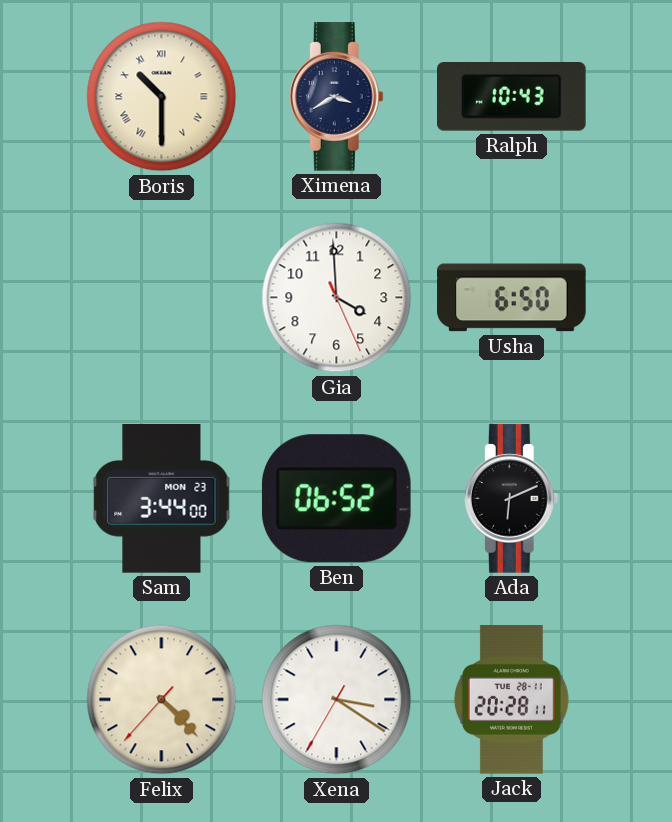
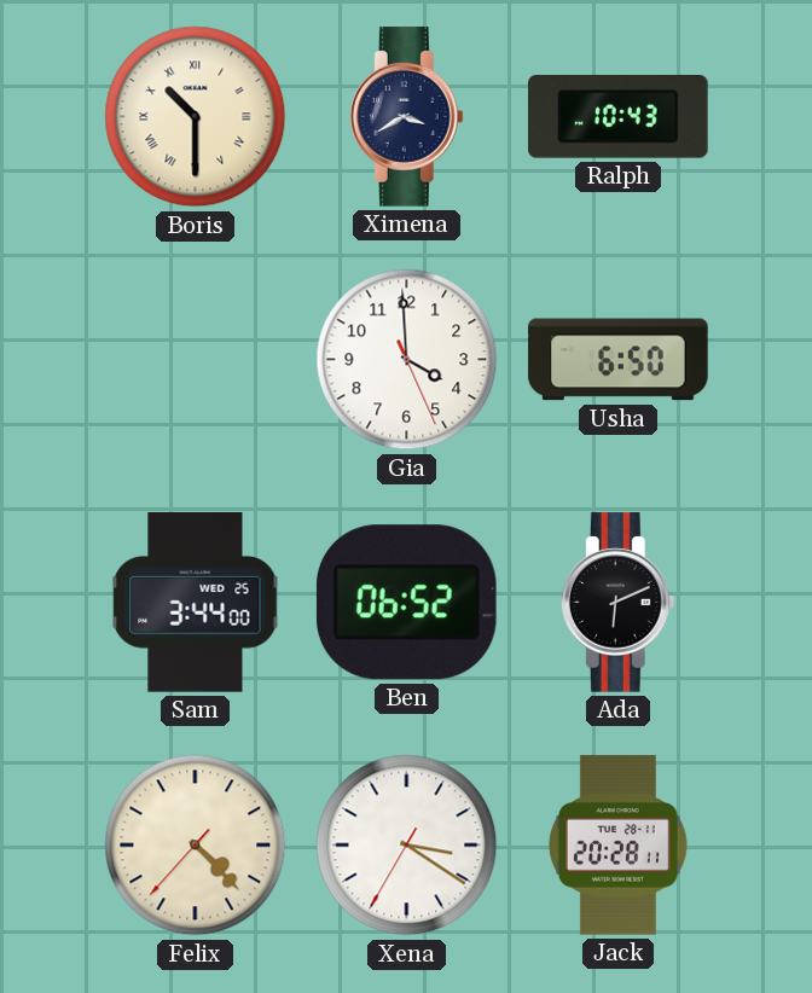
Sam date: MON 23 -> WED 25
